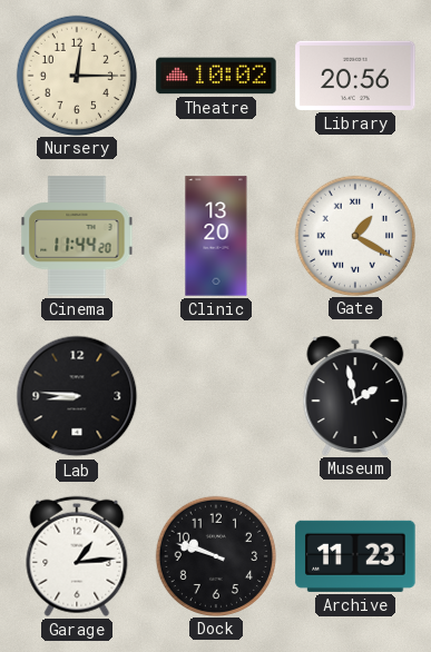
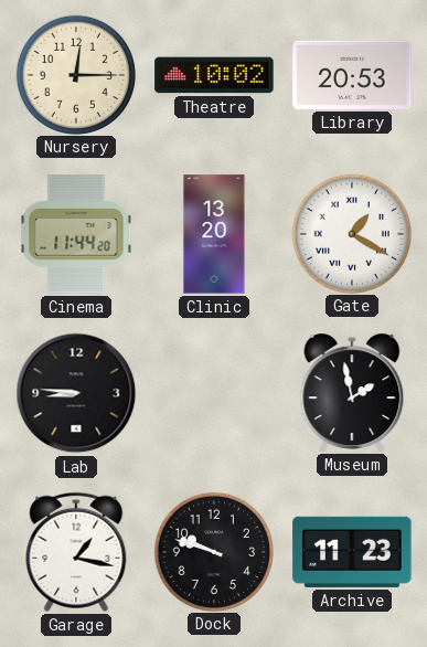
Library: 20:56 -> 20:53
Garage: 1:14 -> 1:17
